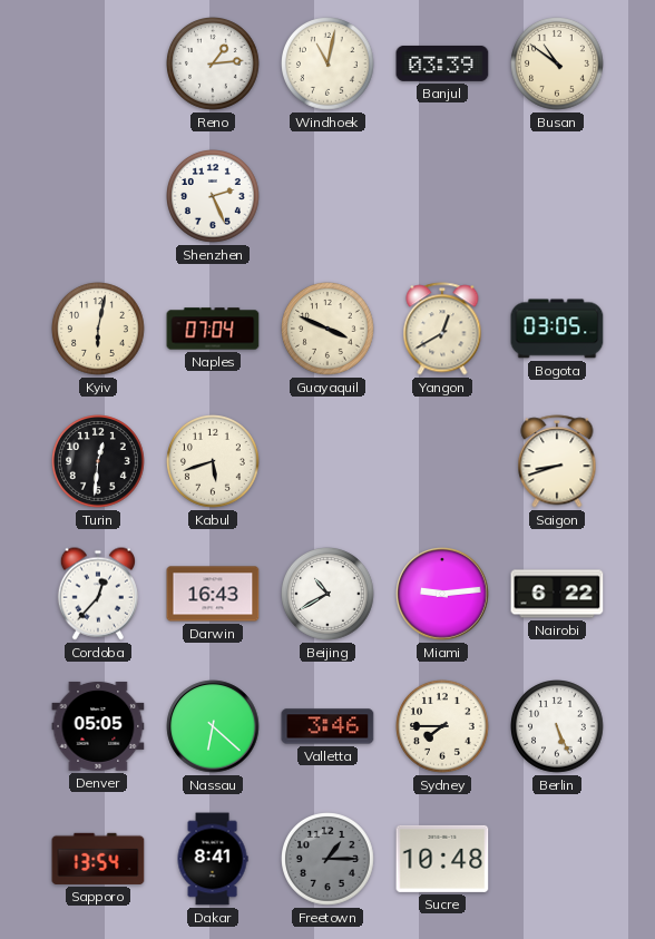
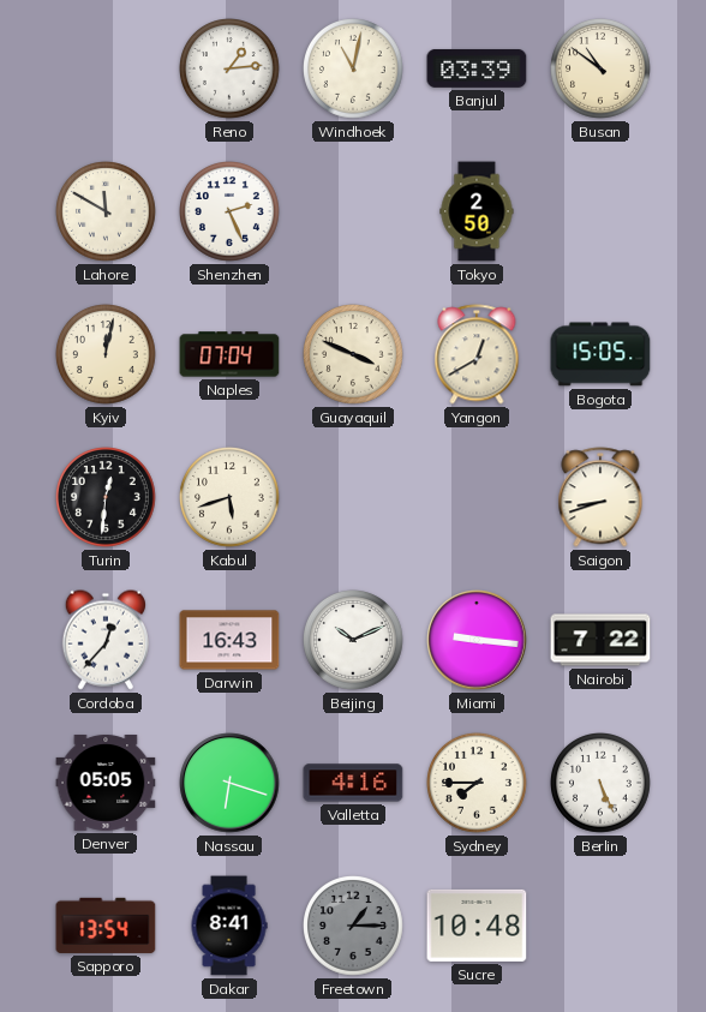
Lahore: none -> 11:50
Tokyo: none -> 2:50
Kyiv: 6:02 -> 12:02
Bogota: 03:05 -> 15:05
Beijing: 10:40 -> 10:11
Miami: 9:14 -> 9:16
Nairobi: 6:22 -> 7:22
Nassau: 6:22 -> 6:18
Valletta: 3:46 -> 4:16
